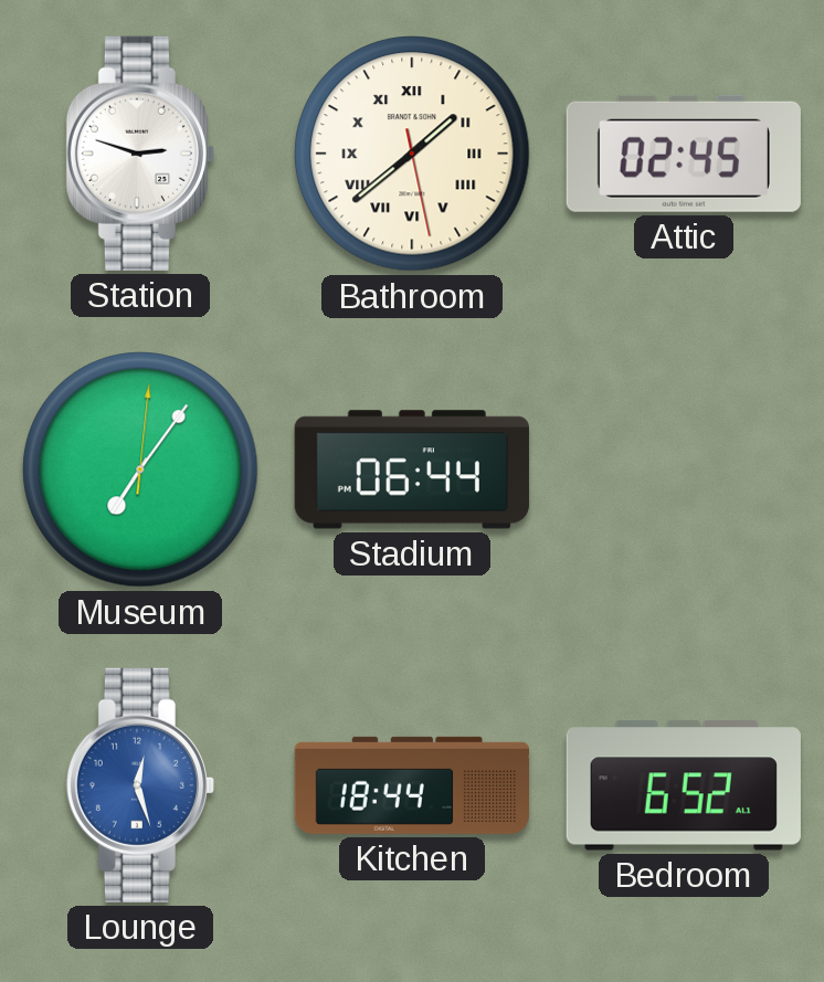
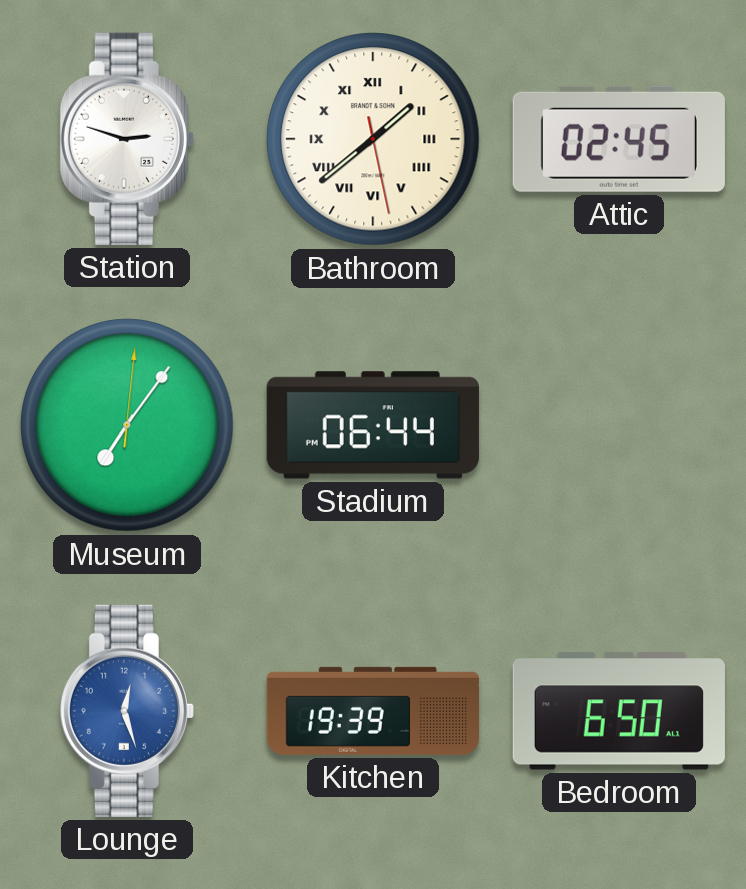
Kitchen: 18:44 -> 19:39
Bedroom: 6:52 -> 6:50
